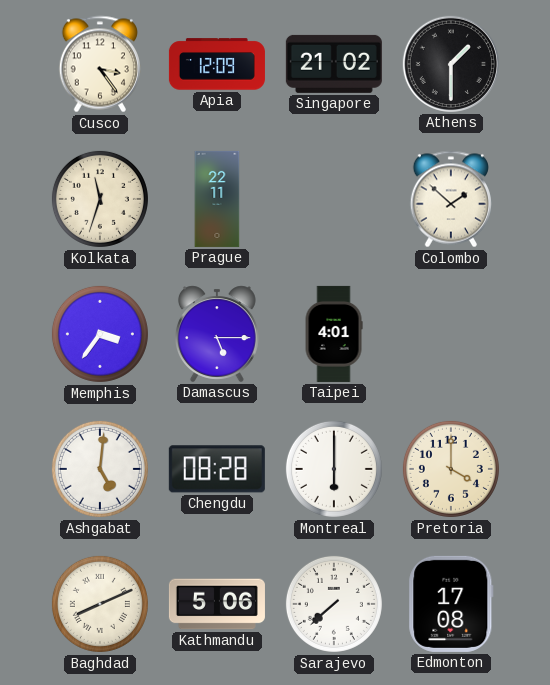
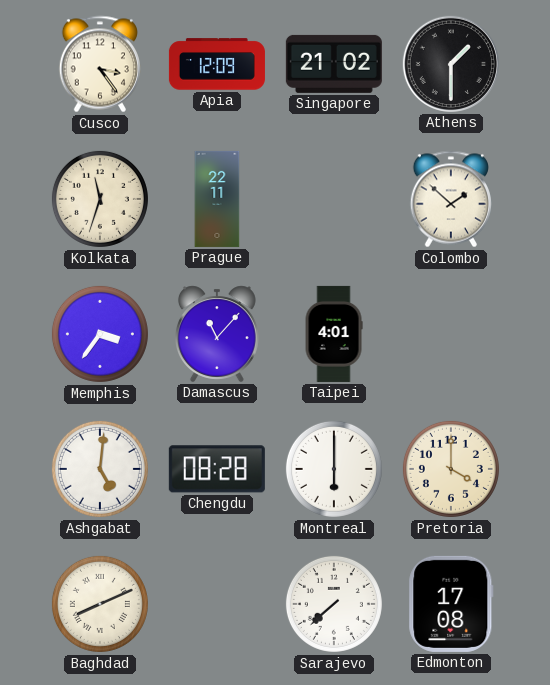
Damascus: 5:15 -> 11:07
Kathmandu: 5:06 -> none
